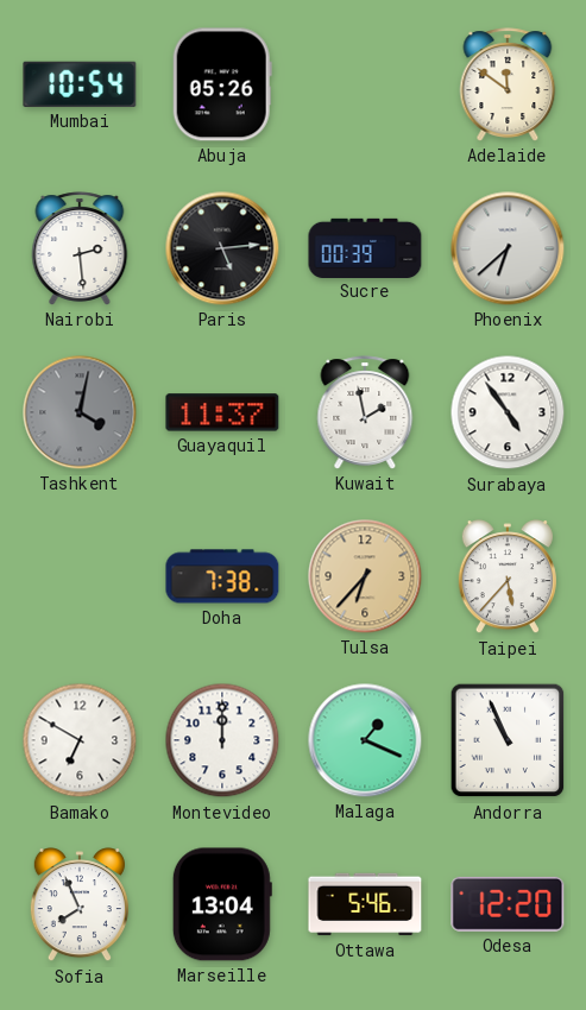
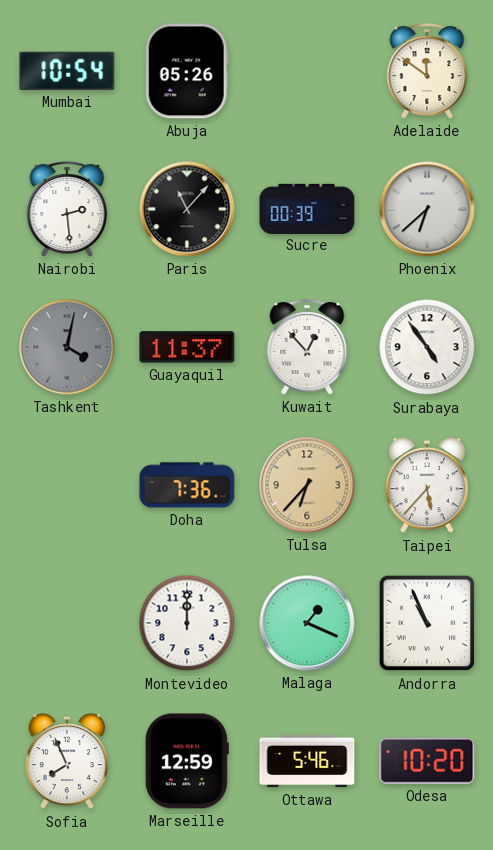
Paris: 5:14 -> 11:07
Kuwait: 1:58 -> 12:53
Doha: 7:38 -> 7:36
Bamako: 6:50 -> none
Marseille: 13:04 -> 12:59
Odesa: 12:20 -> 10:20
